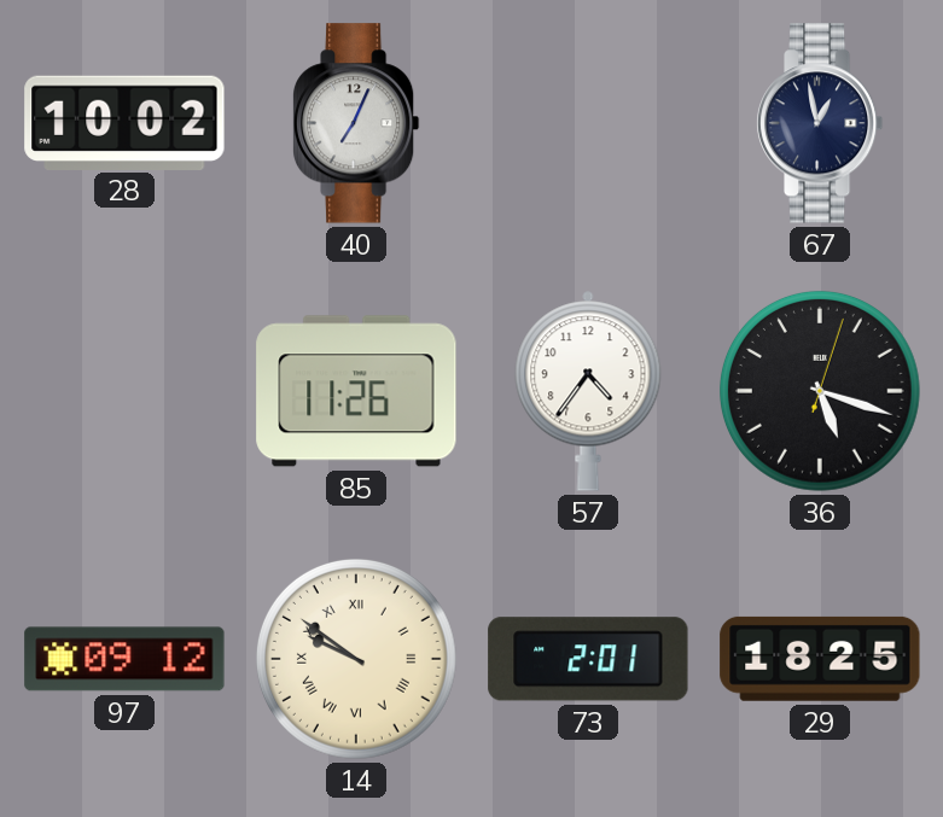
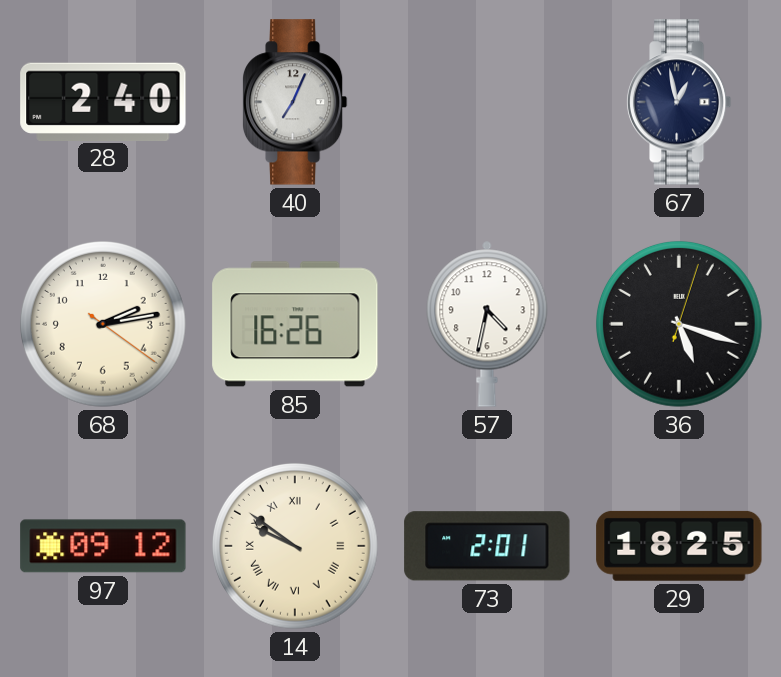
28: 10:02 -> 2:40
68: none -> 2:13
85: 11:26 -> 16:26
57: 4:36 -> 4:32
